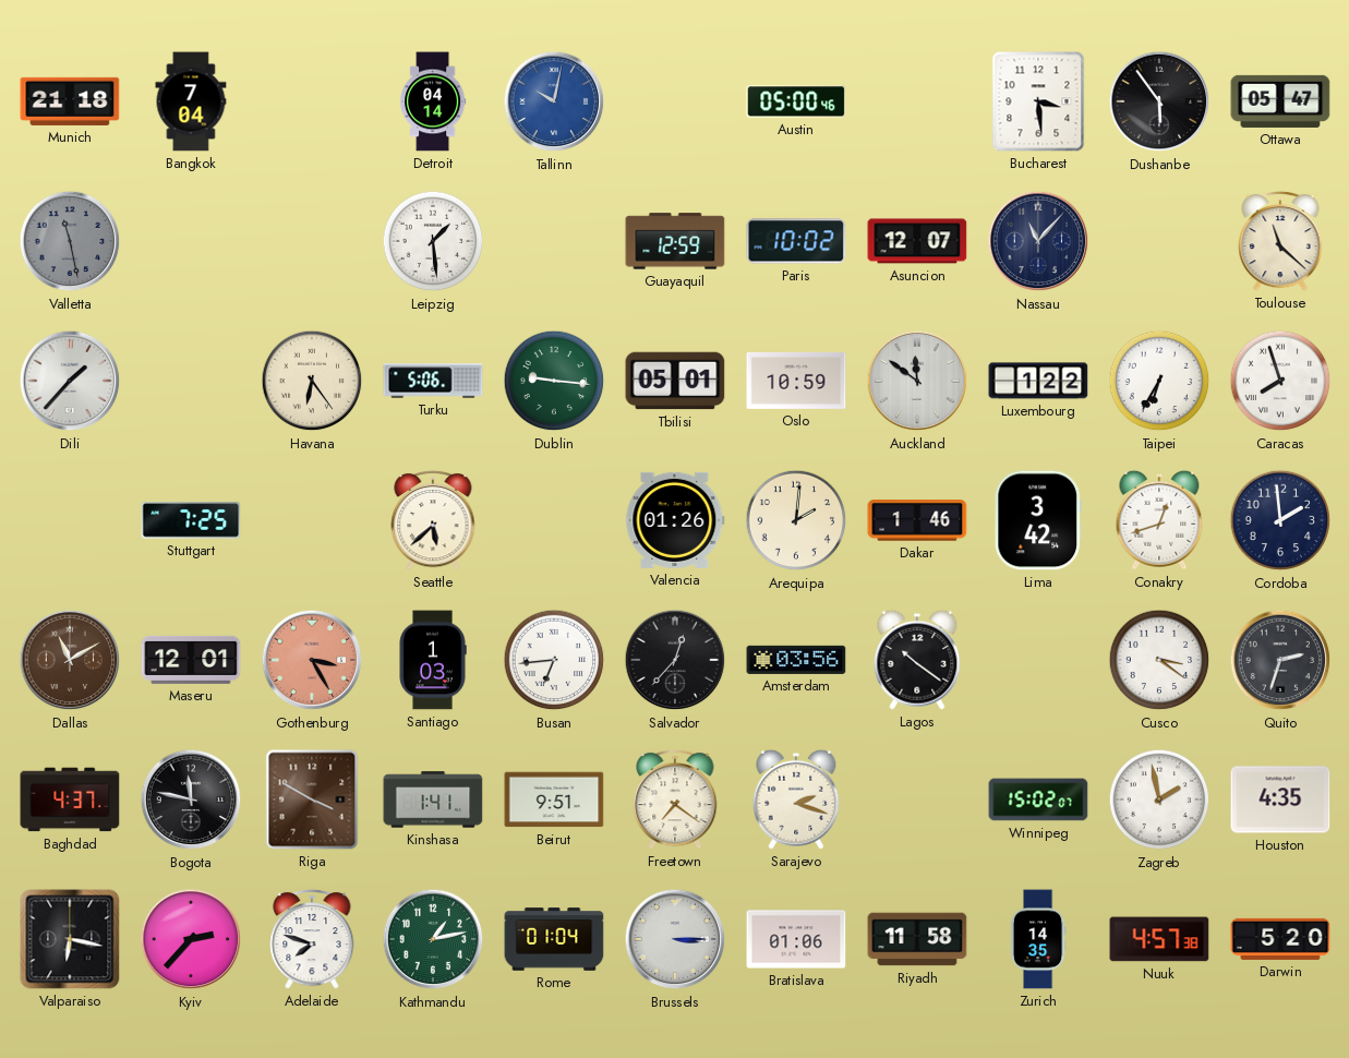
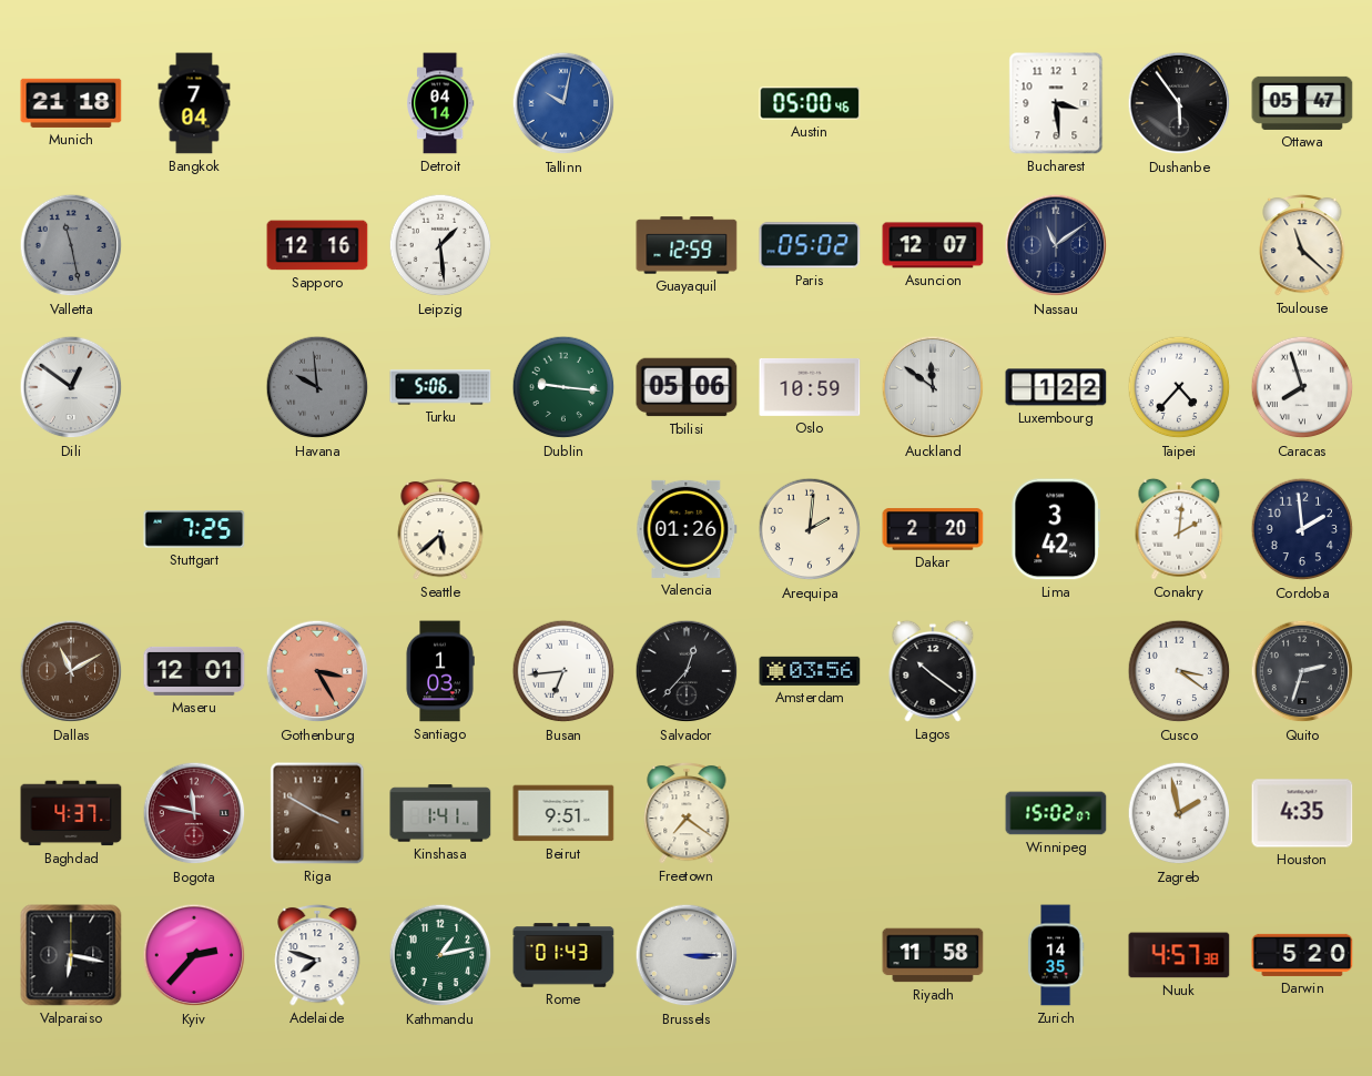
Sapporo: none -> 12:16
Paris: 10:02 -> 05:02
Nassau: 11:07 -> 11:09
Dili: 1:37 -> 12:51
Havana: 6:24 -> 9:59
Havana dial: cream -> grey
Tbilisi: 05:01 -> 05:06
Taipei: 6:35 -> 4:37
Dakar: 1:46 -> 2:20
Conakry: 12:42 -> 2:01
Bogota dial: black -> burgundy
Sarajevo: 2:18 -> none
Rome: 01:04 -> 01:43
Bratislava: 01:06 -> none
